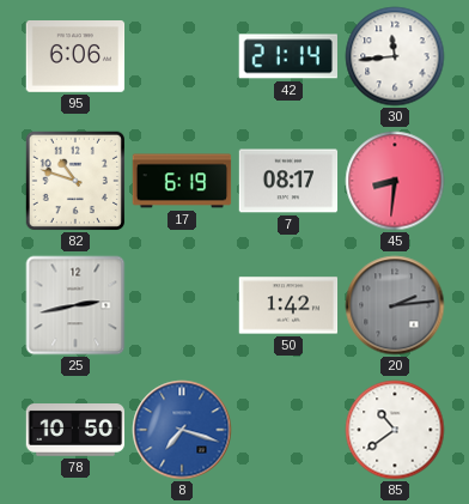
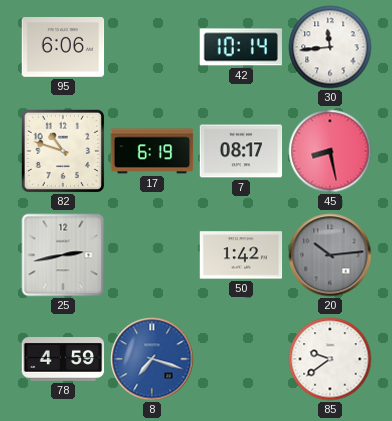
42: 21:14 -> 10:14
45: 8:31 -> 8:28
20: 2:14 -> 10:14
78: 10:50 -> 4:59
85: 10:39 -> 9:39
